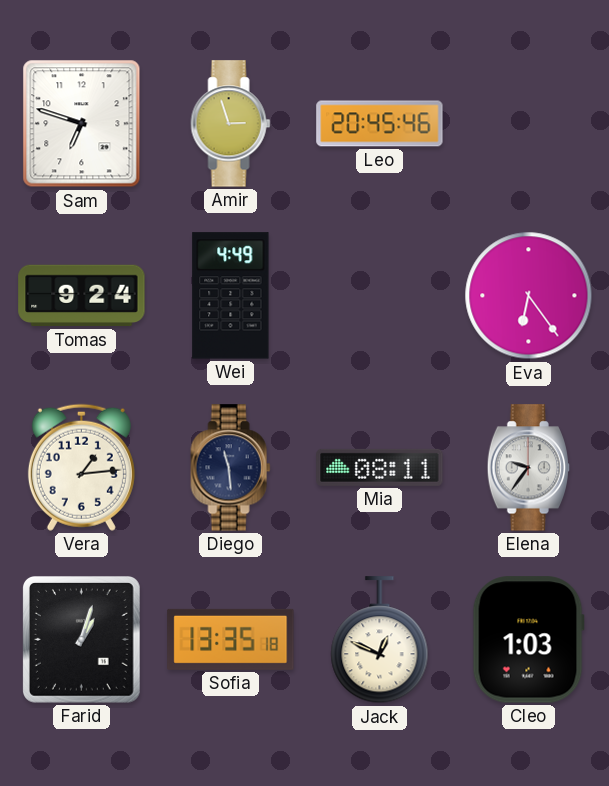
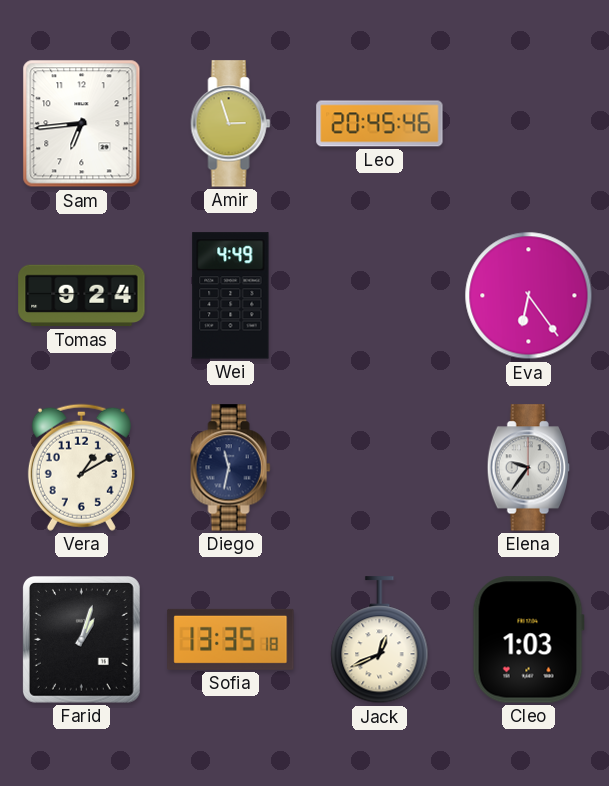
Sam: 6:48 -> 6:44
Vera: 1:14 -> 1:10
Diego: 11:29 -> 11:32
Mia: 08:11 -> none
Jack: 12:49 -> 12:41
